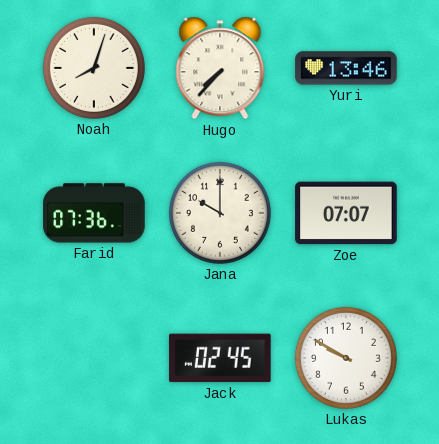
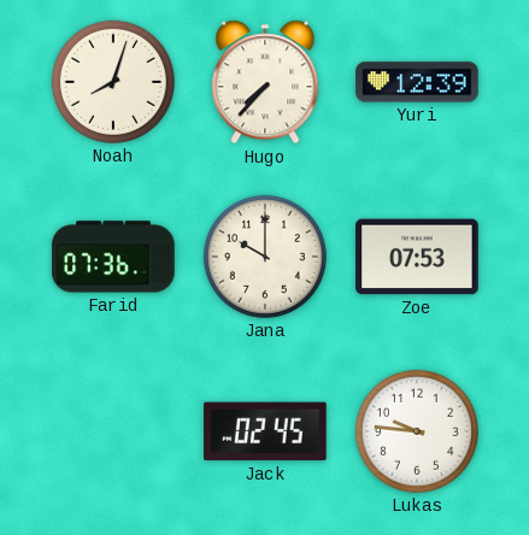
Yuri: 13:46 -> 12:39
Zoe: 07:07 -> 07:53
Lukas: 9:50 -> 9:46
